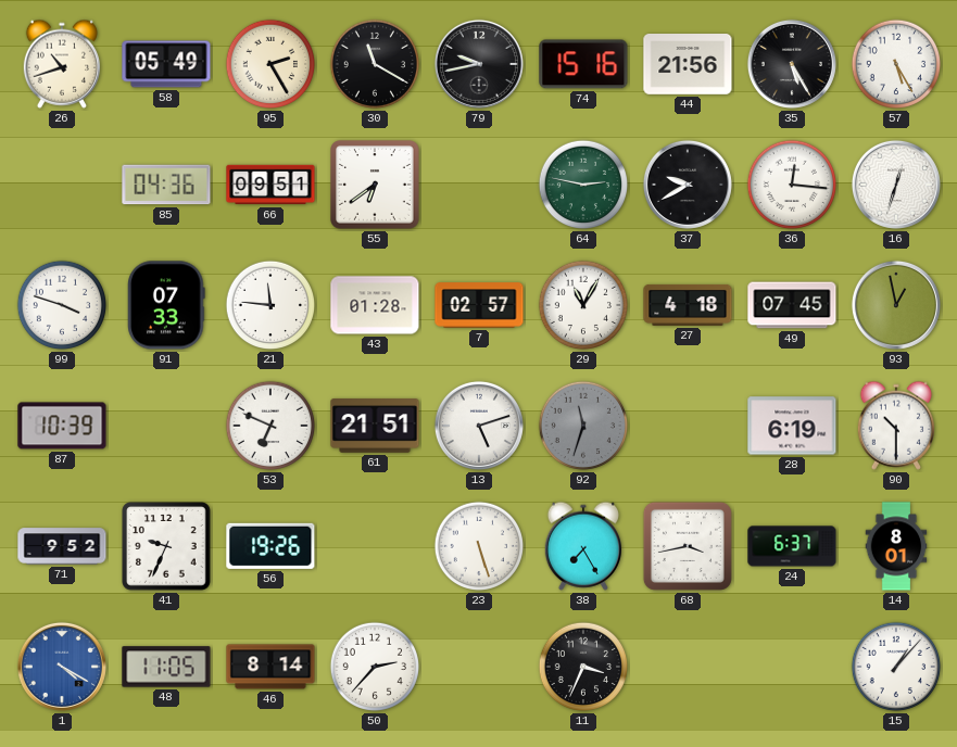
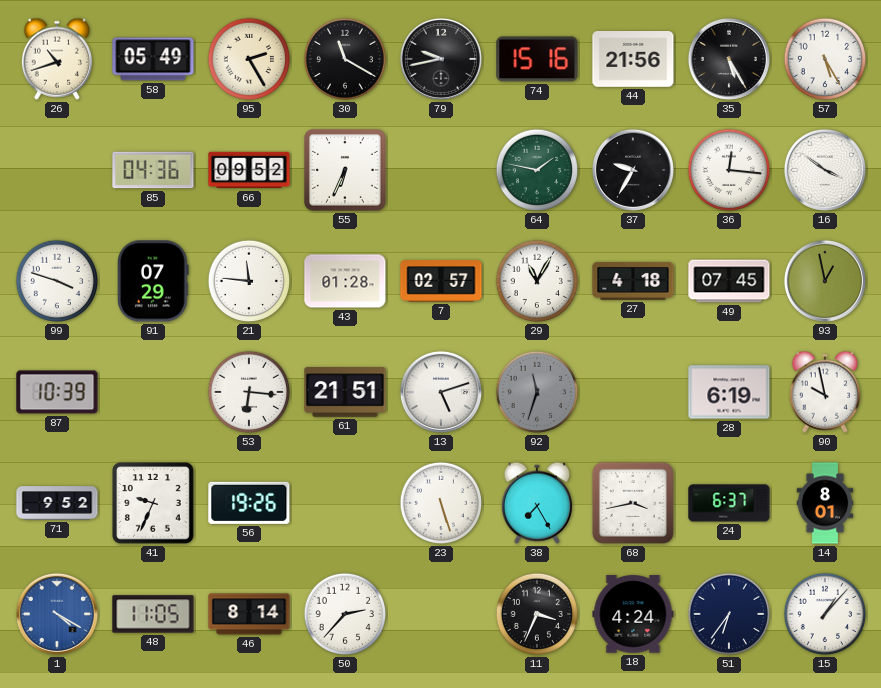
66: 09:51 -> 09:52
55: 6:39 -> 6:34
64: 2:47 -> 1:47
37: 9:40 -> 9:35
16: 12:33 -> 3:51
91: 07:33 -> 07:29
53: 6:49 -> 6:16
90: 10:30 -> 9:58
18: none -> 4:24
51: none -> 6:36
